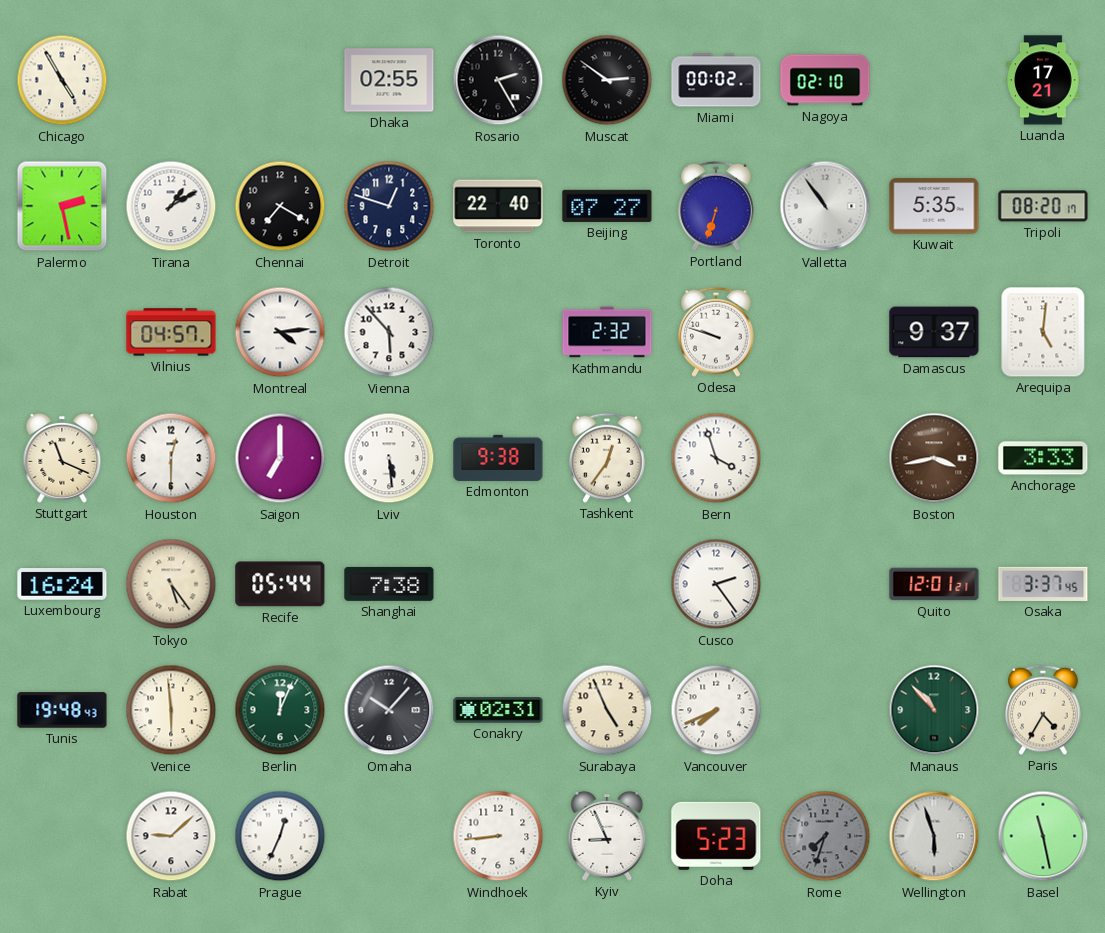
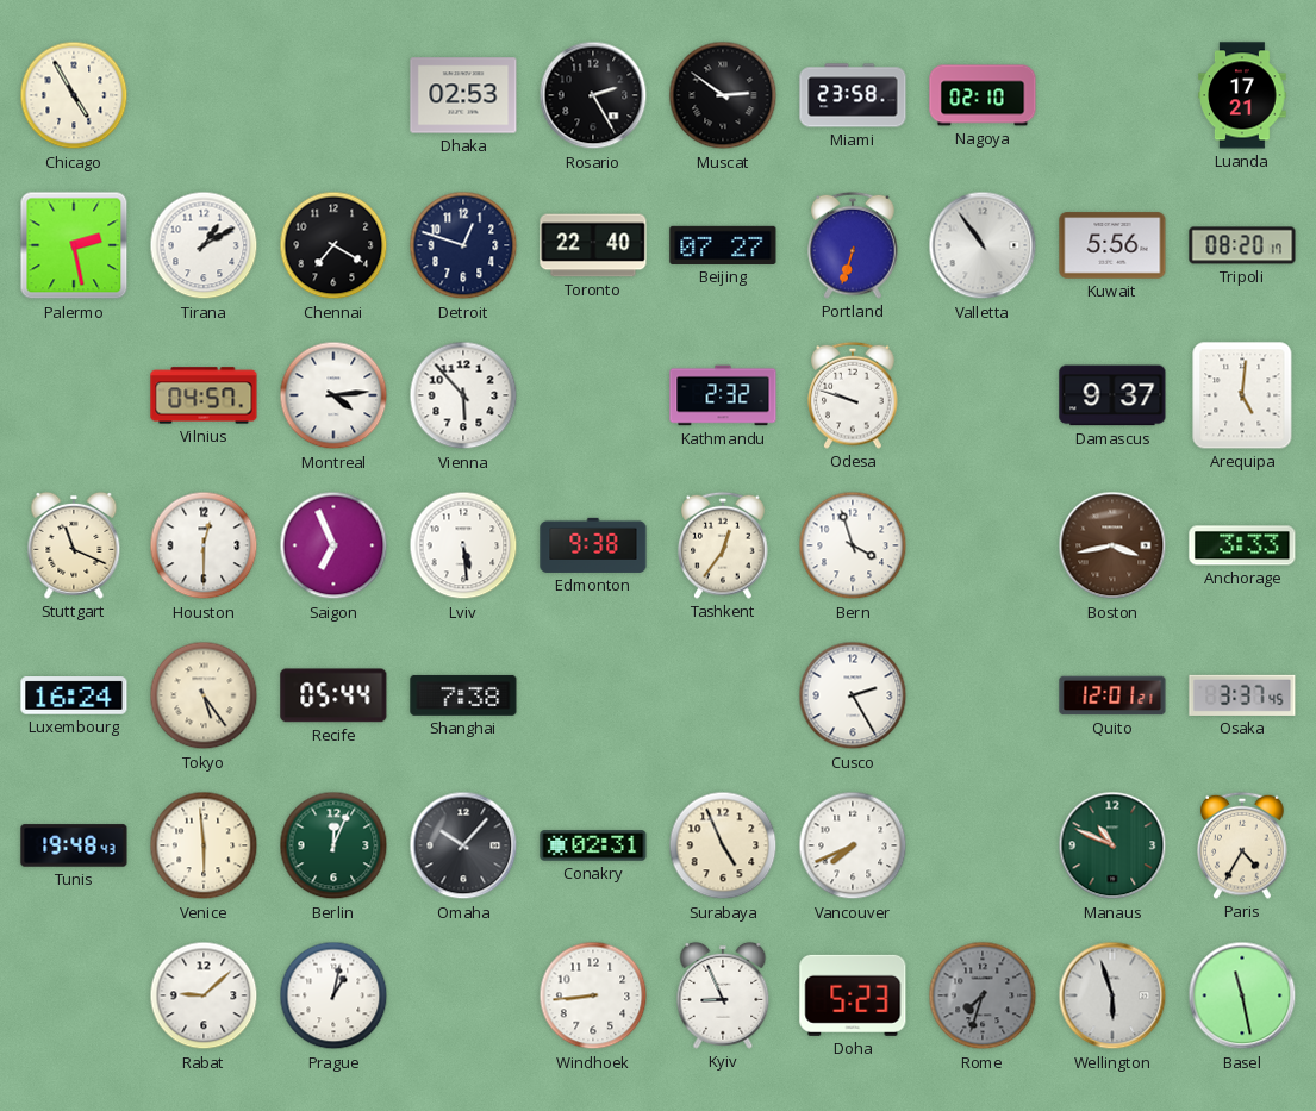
Dhaka: 02:55 -> 02:53
Miami: 00:02 -> 23:58
Kuwait: 5:35 -> 5:56
Saigon: 7:00 -> 6:56
Cusco: 2:24 -> 2:25
Manaus: 10:53 -> 10:49
Prague: 12:34 -> 1:02
